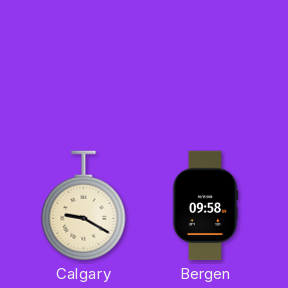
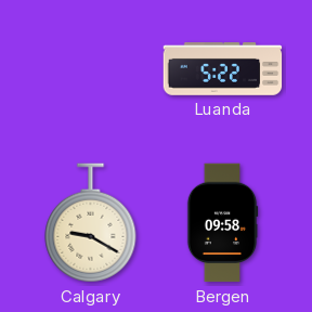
Luanda: none -> 5:22
